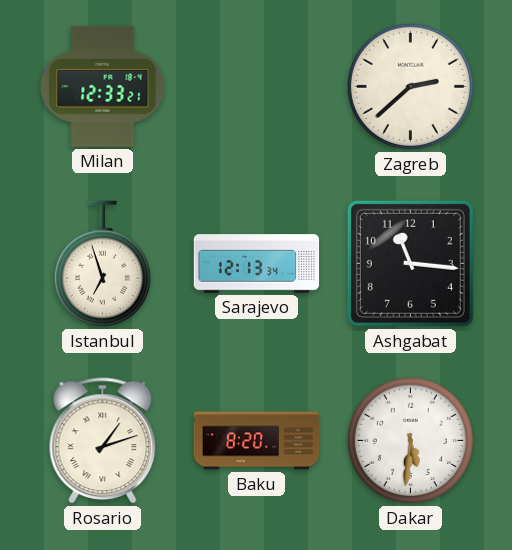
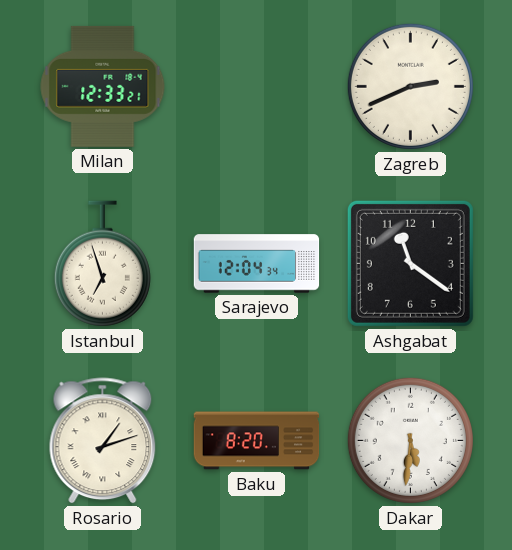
Zagreb: 2:38 -> 2:41
Sarajevo: 12:13 -> 12:04
Ashgabat: 11:16 -> 11:21
